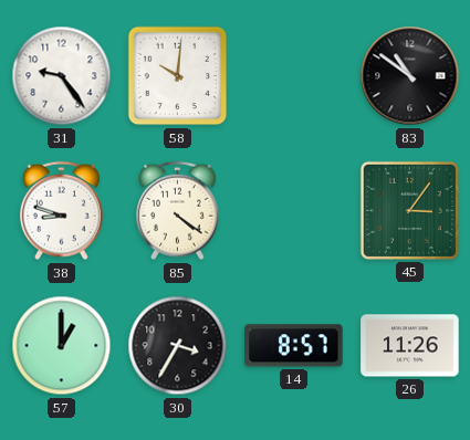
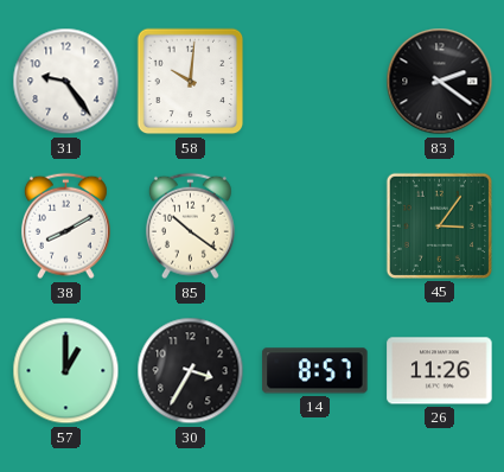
83: 10:51 -> 2:21
38: 8:48 -> 8:10
85: 4:21 -> 10:21
